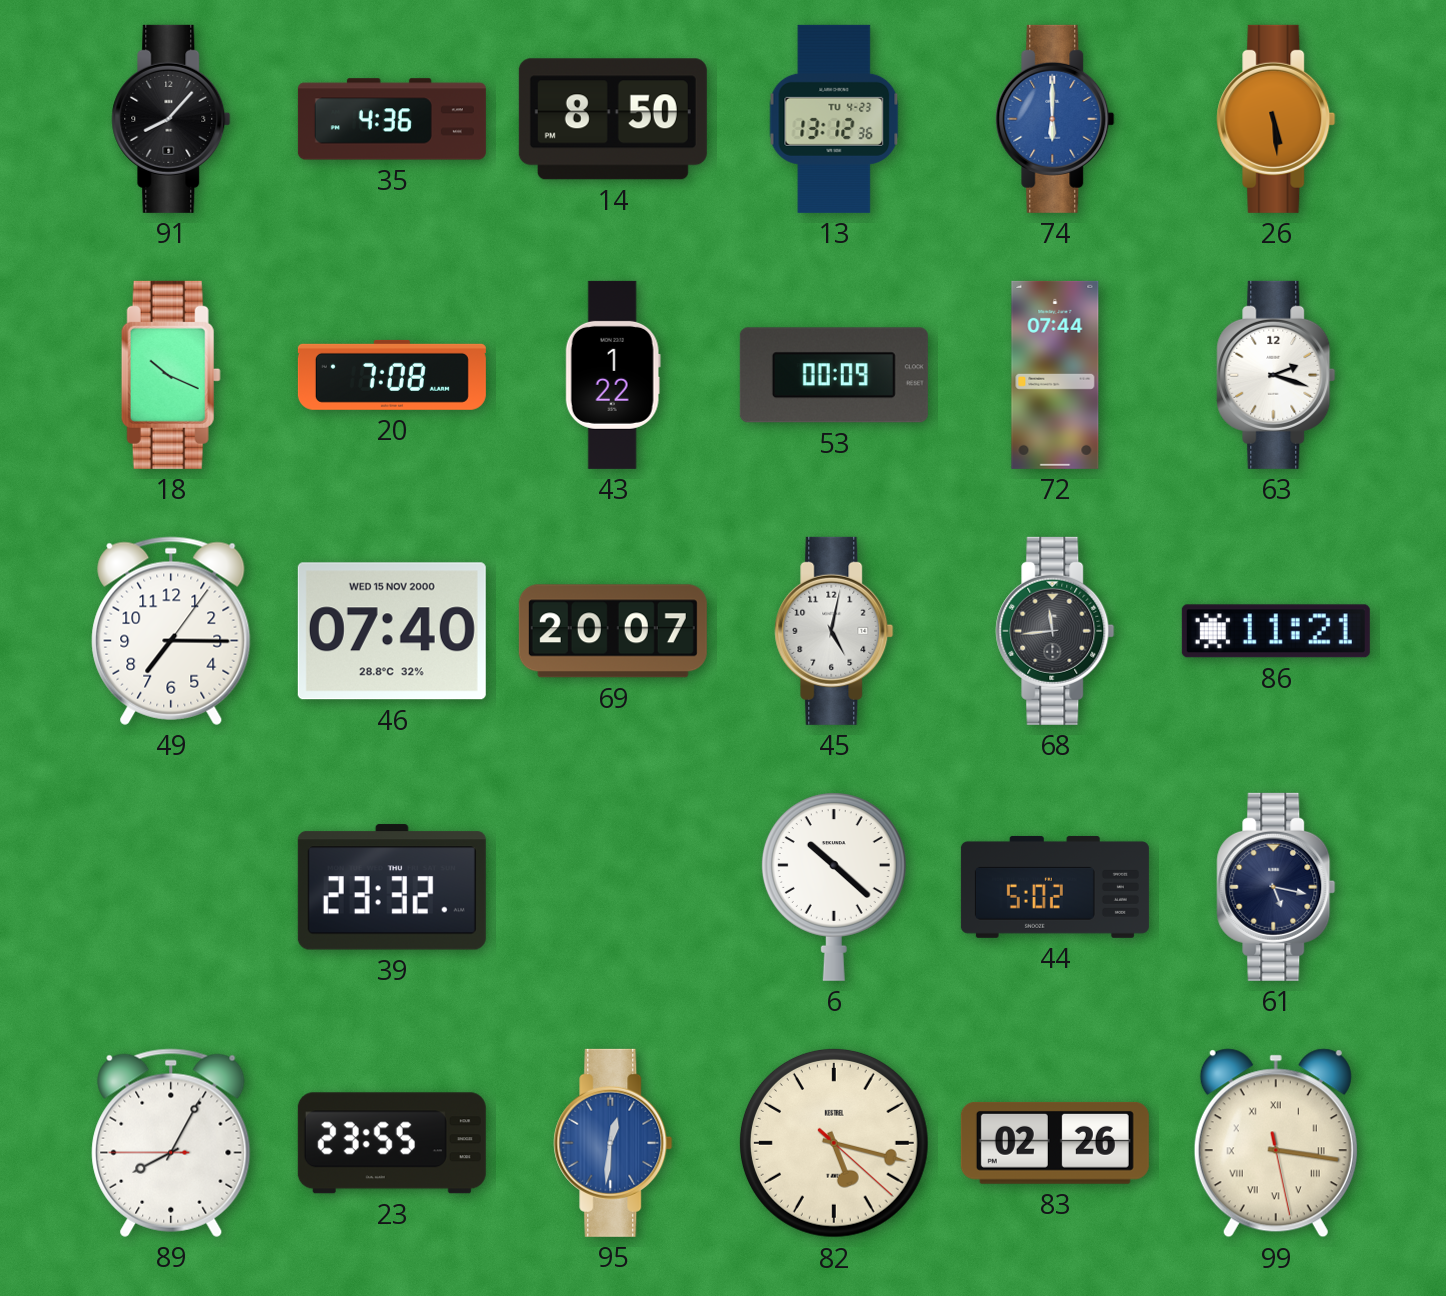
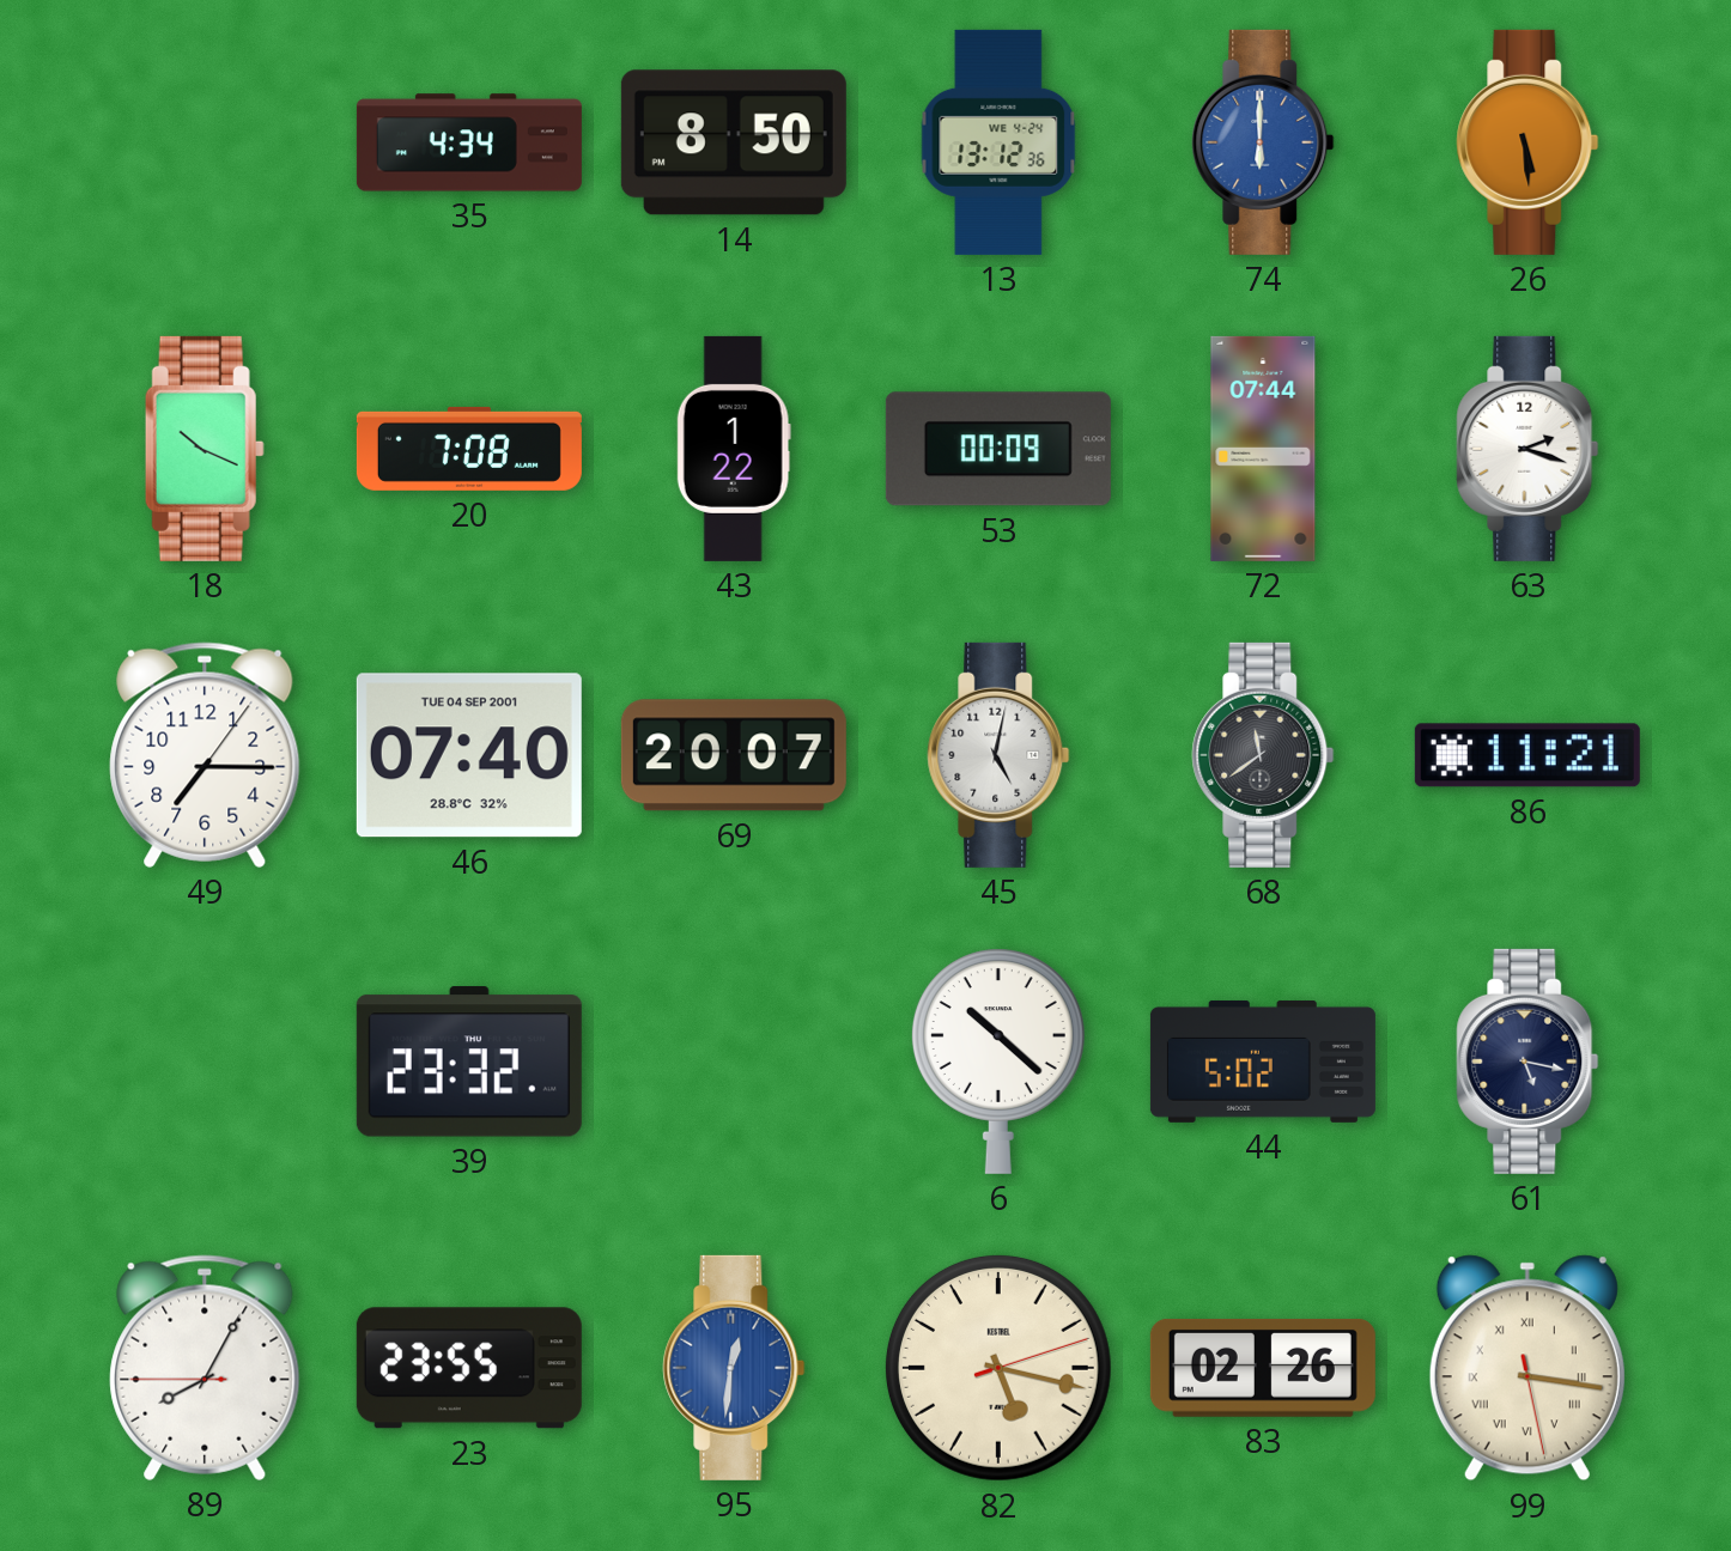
91: 8:07 -> none
35: 4:36 -> 4:34
13 date: TU 4-23 -> WE 4-24
46 date: WED 15 NOV 2000 -> TUE 04 SEP 2001
68: 11:44 -> 11:39
82: 5:17:22 -> 5:17:12
